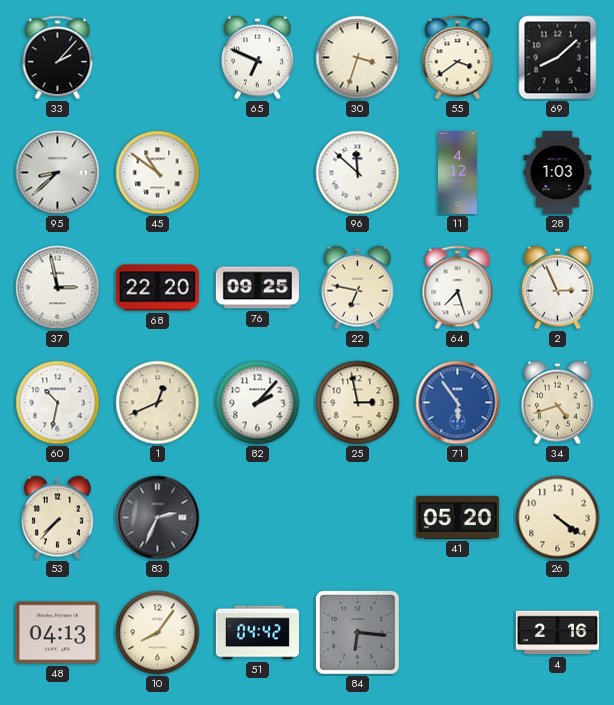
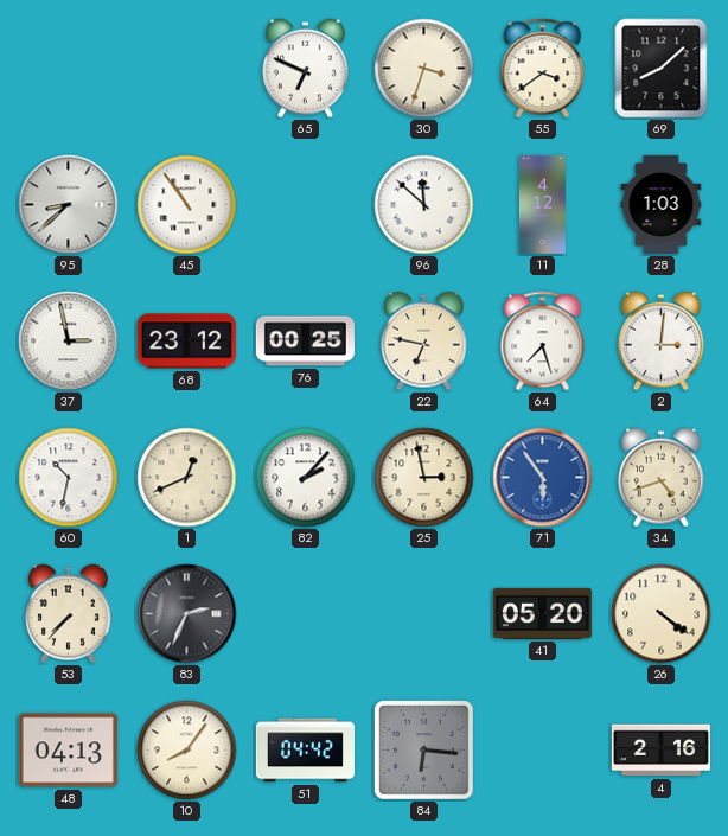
33: 2:07 -> none
45: 10:51 -> 10:54
68: 22:20 -> 23:12
76: 09:25 -> 00:25
2: 2:56 -> 3:01
